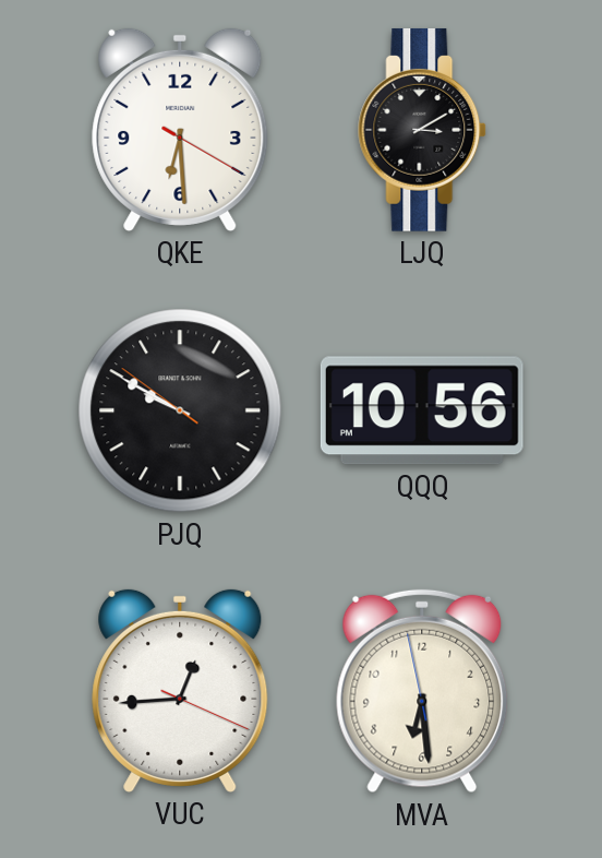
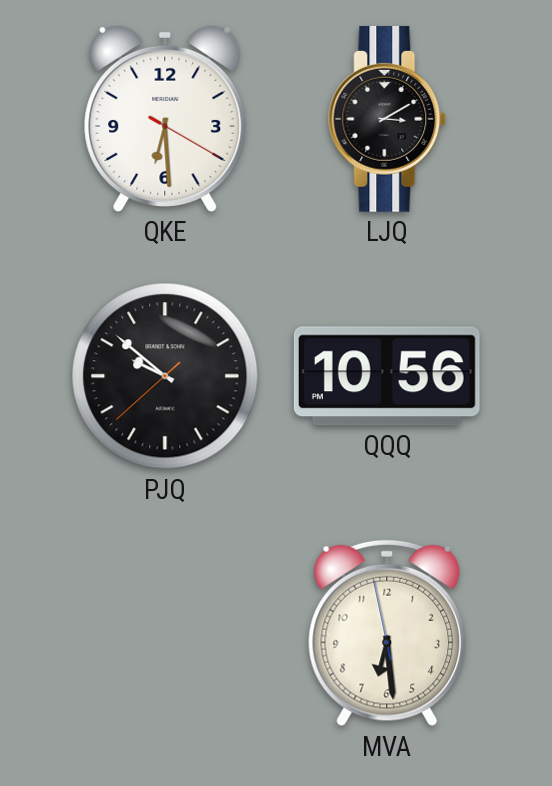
PJQ: 9:49 -> 9:51
VUC: 12:44 -> none
